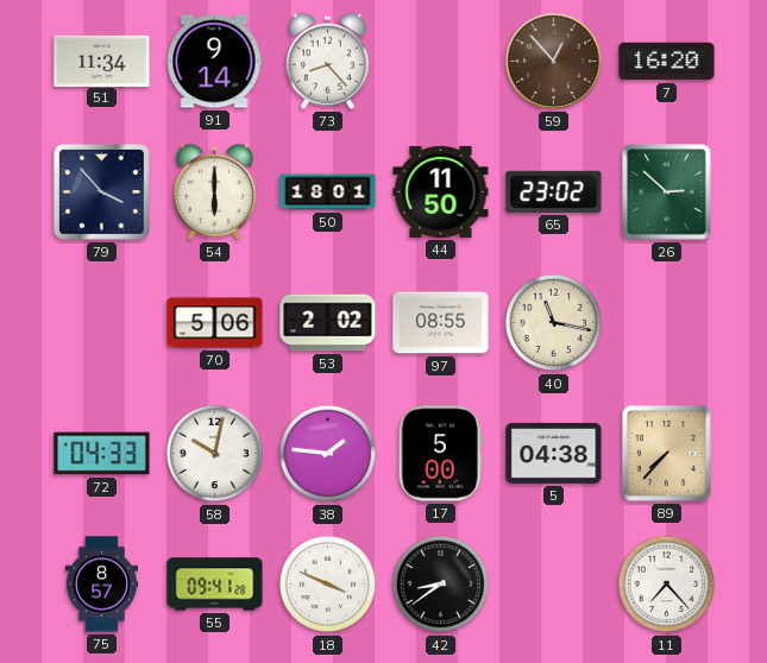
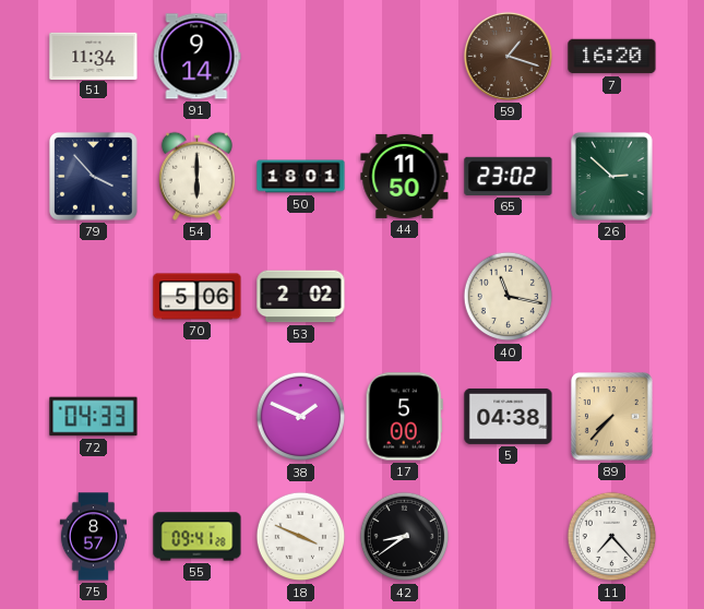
73: 8:23 -> none
59: 12:53 -> 1:18
97: 08:55 -> none
58: 10:02 -> none
38: 1:46 -> 1:49
